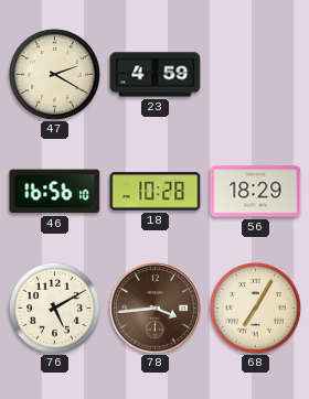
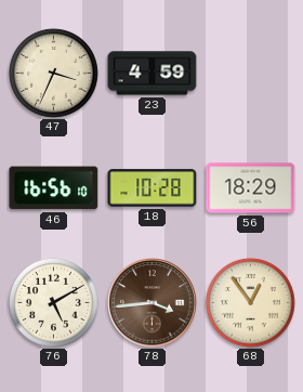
47: 2:20 -> 3:34
68: 7:05 -> 12:54
